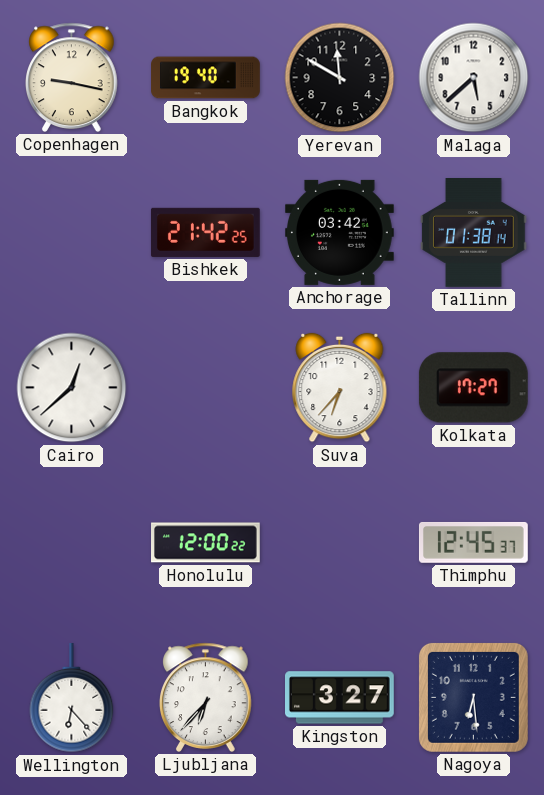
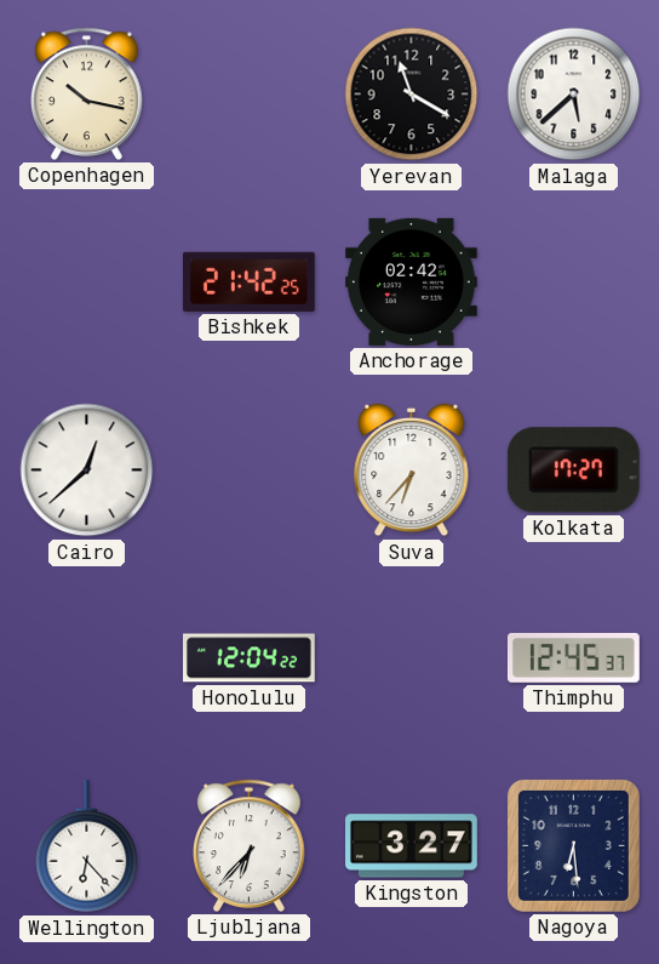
Copenhagen: 9:17 -> 10:17
Bangkok: 19:40 -> none
Yerevan: 11:50 -> 11:20
Anchorage: 03:42 -> 02:42
Tallinn: 01:38 -> none
Honolulu: 12:00 -> 12:04
